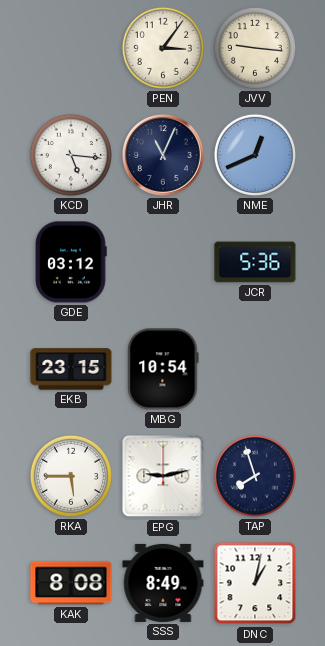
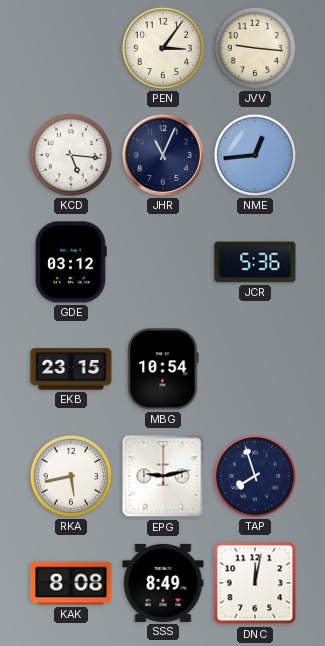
NME: 12:41 -> 12:44
RKA: 5:45 -> 5:43
DNC: 1:02 -> 12:02
